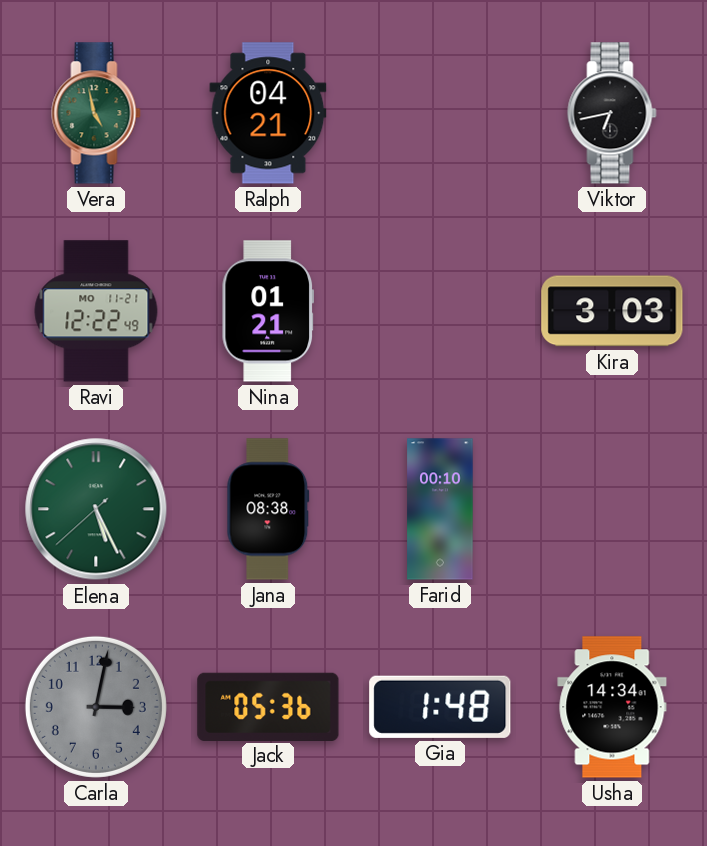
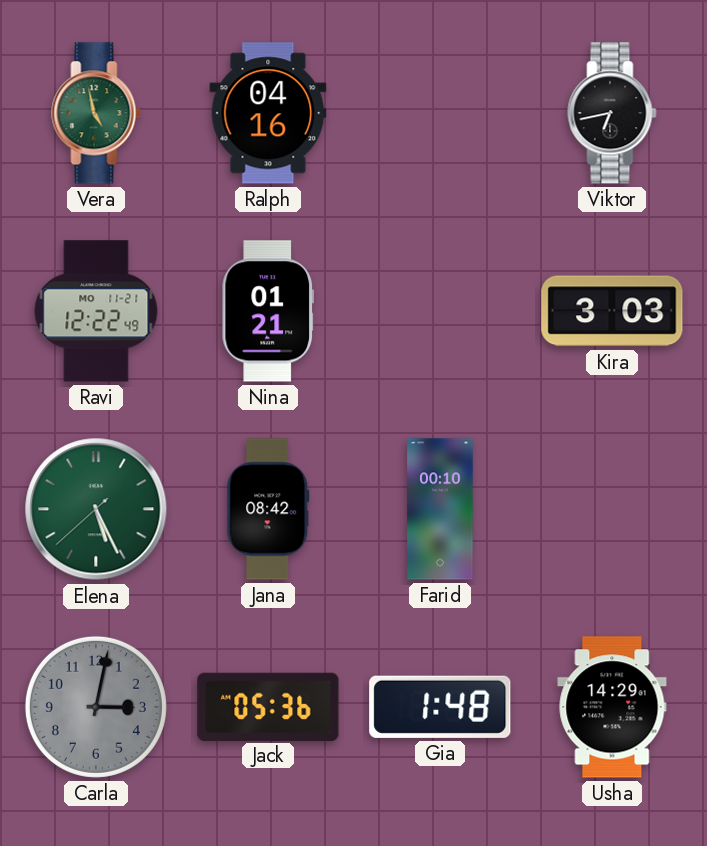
Ralph: 04:21 -> 04:16
Jana: 08:38 -> 08:42
Usha: 14:34 -> 14:29
